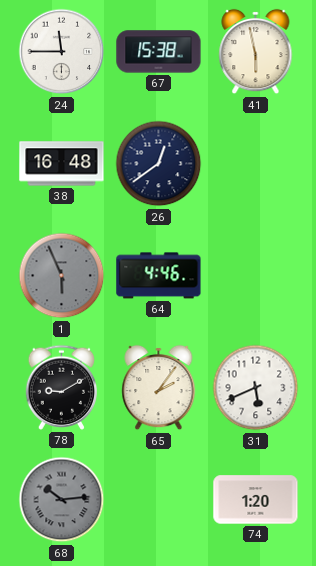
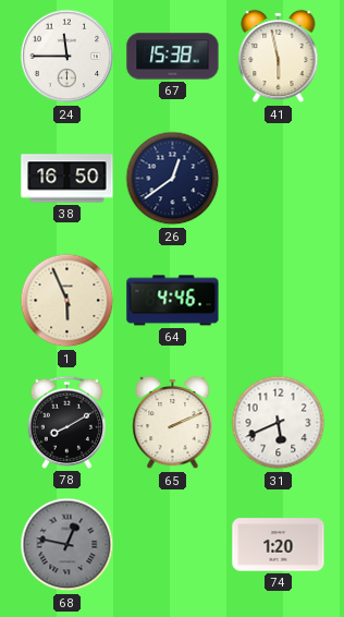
38: 16:48 -> 16:50
1 dial: grey -> cream
78: 9:10 -> 8:10
65: 2:06 -> 2:11
68: 10:14 -> 12:47
